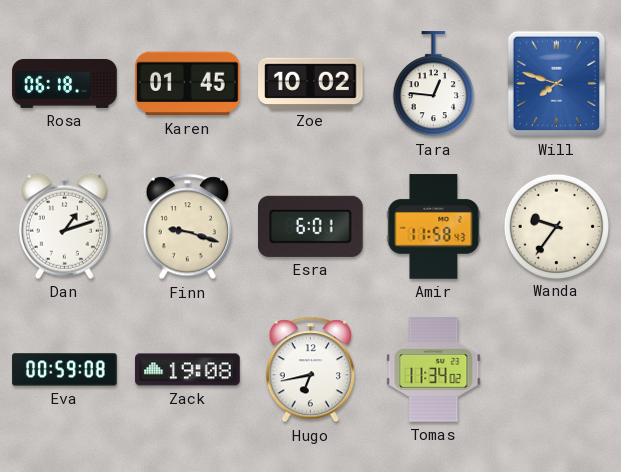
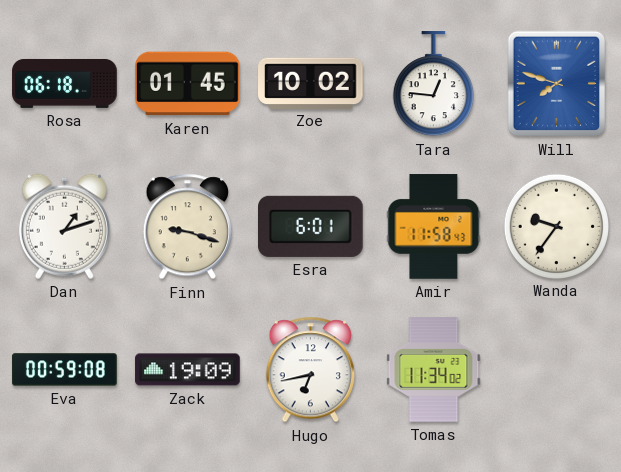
Zack: 19:08 -> 19:09
